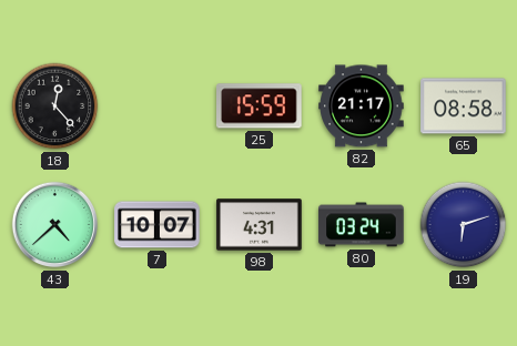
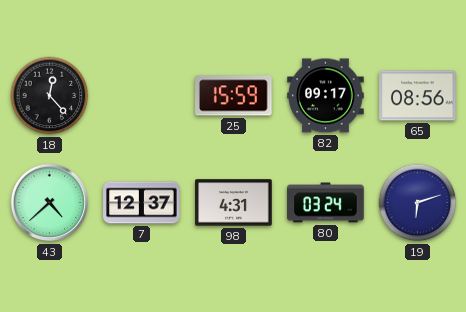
82: 21:17 -> 09:17
65: 08:58 -> 08:56
7: 10:07 -> 12:37
